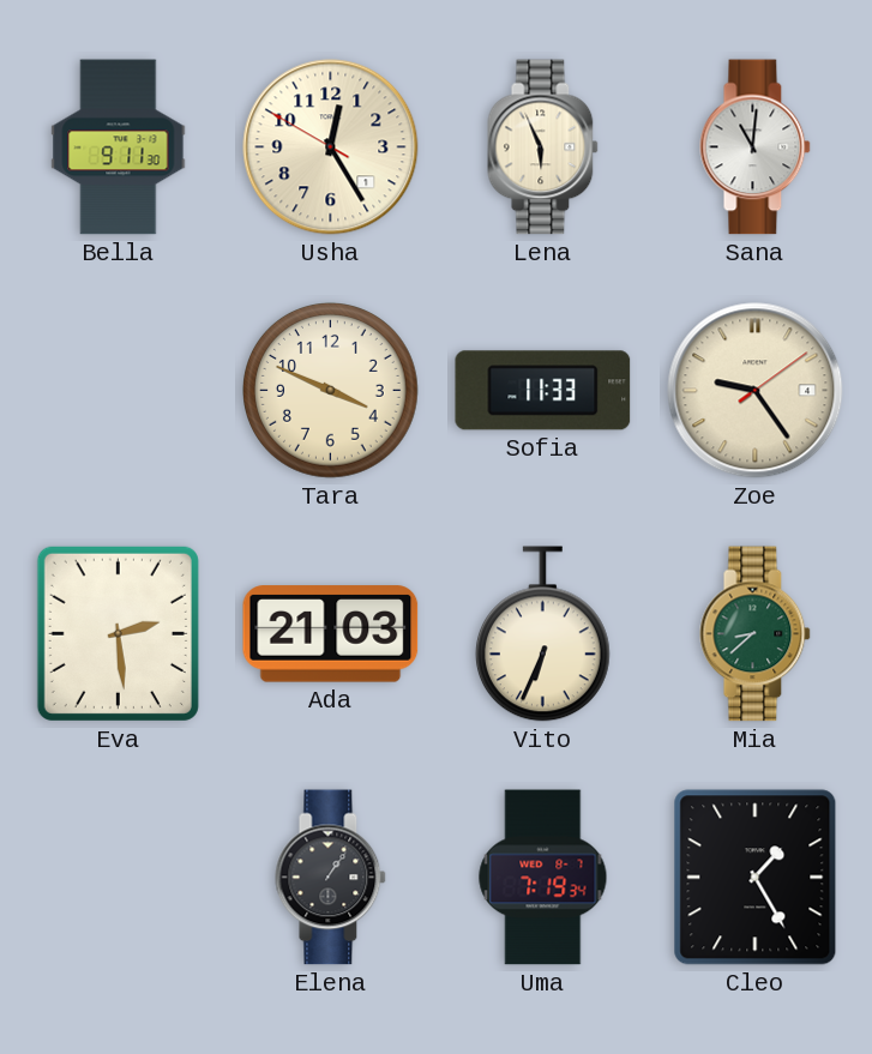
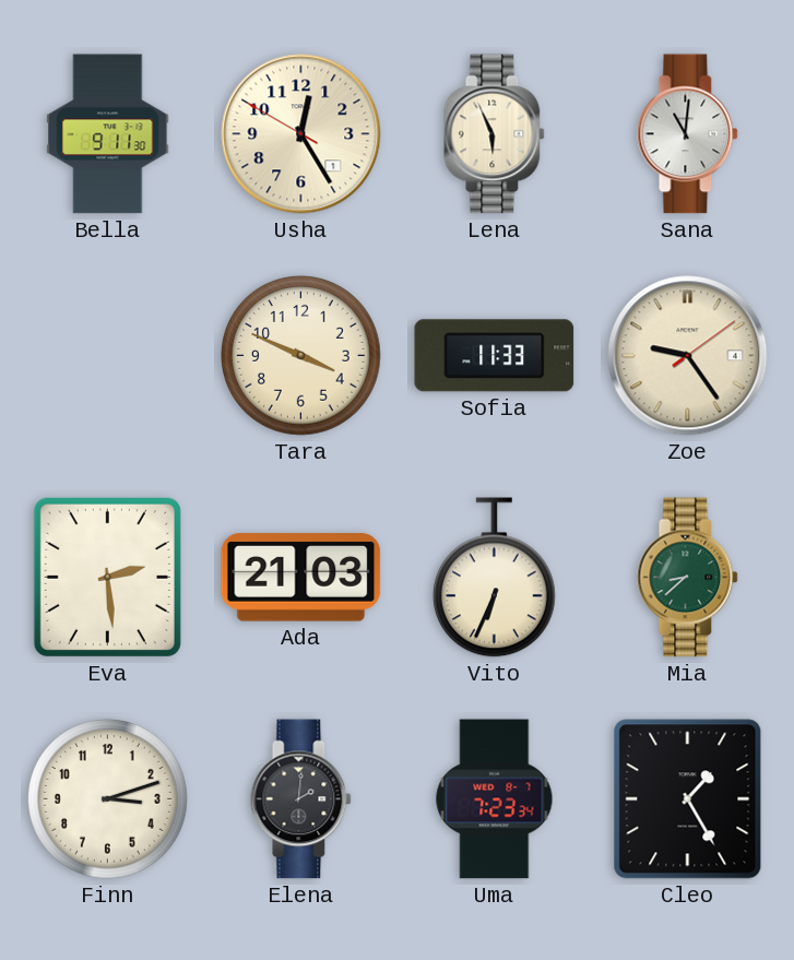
Finn: none -> 3:12
Elena: 1:06 -> 2:01
Uma: 7:19 -> 7:23
